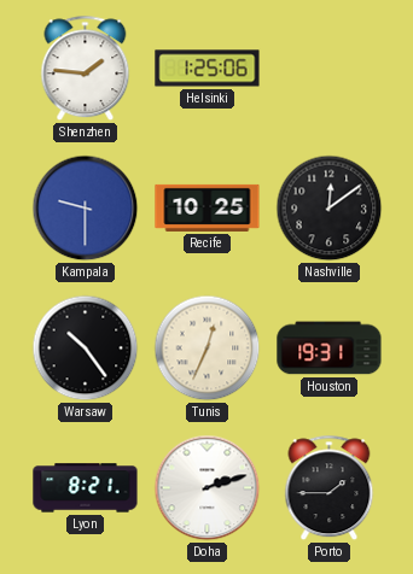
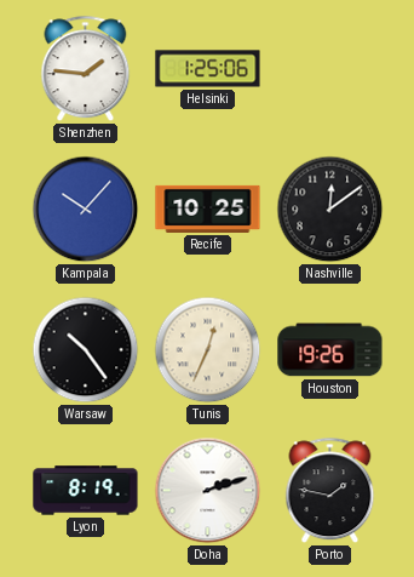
Kampala: 9:30 -> 10:07
Houston: 19:31 -> 19:26
Lyon: 8:21 -> 8:19
Porto: 1:45 -> 1:47
